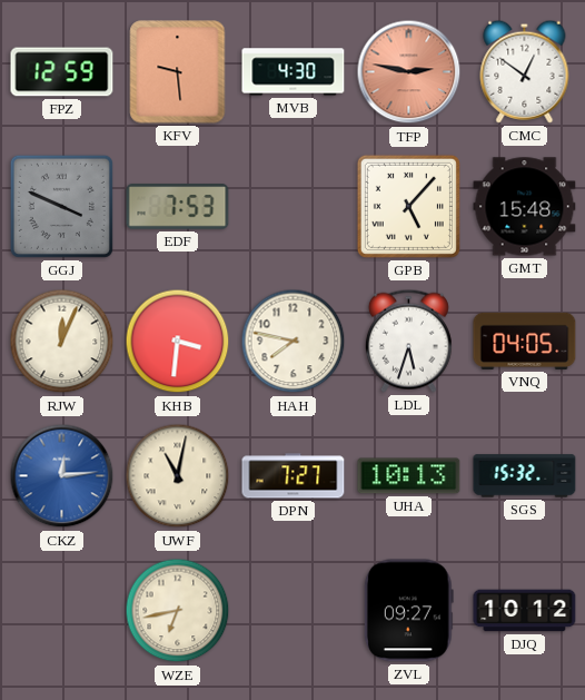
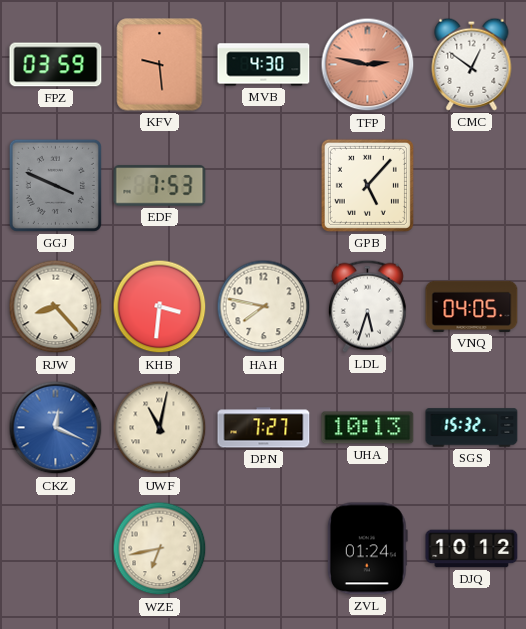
FPZ: 12:59 -> 03:59
GMT: 15:48 -> none
RJW: 12:04 -> 8:23
CKZ: 12:14 -> 12:19
ZVL: 09:27 -> 01:24
